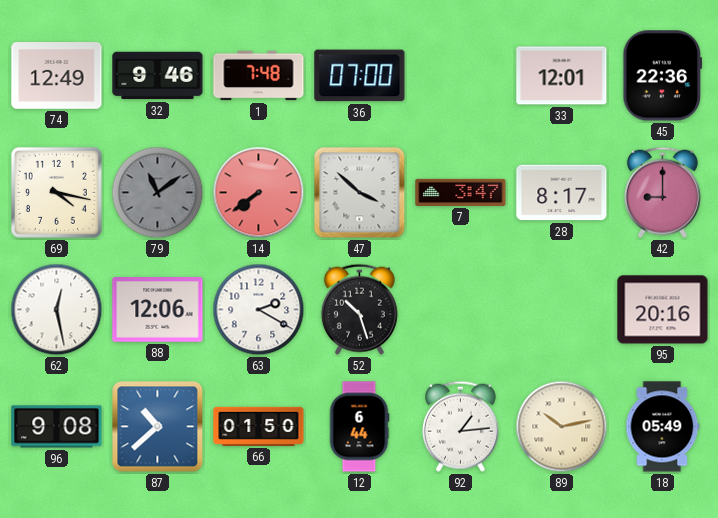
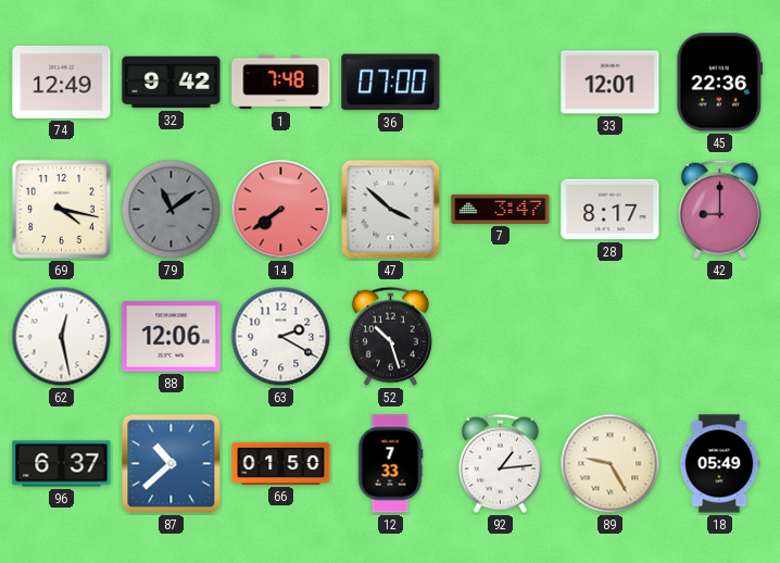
32: 9:46 -> 9:42
95: 20:16 -> none
96: 9:08 -> 6:37
12: 6:44 -> 7:33
89: 10:13 -> 9:25
